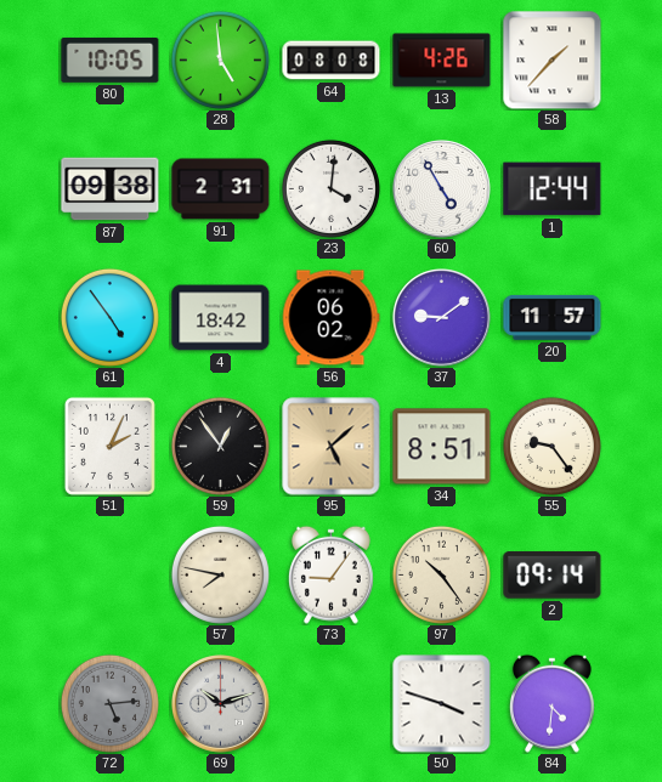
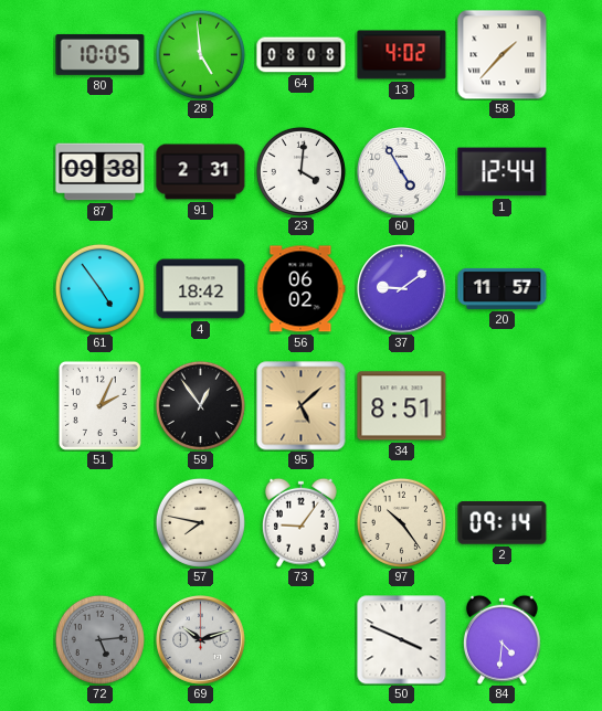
13: 4:26 -> 4:02
55: 9:24 -> none
50: 3:48 -> 3:49
